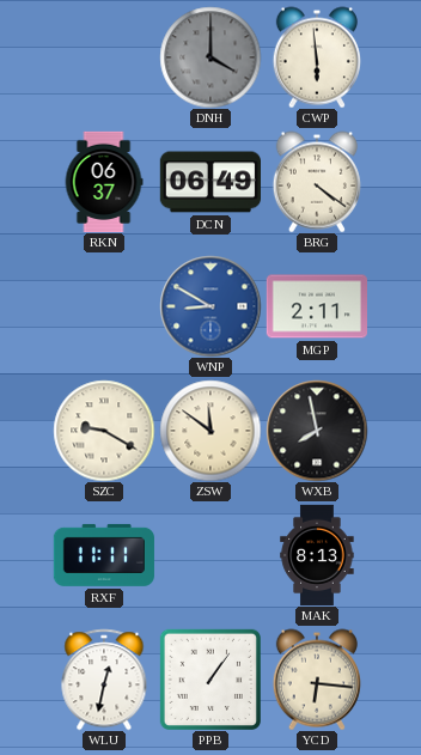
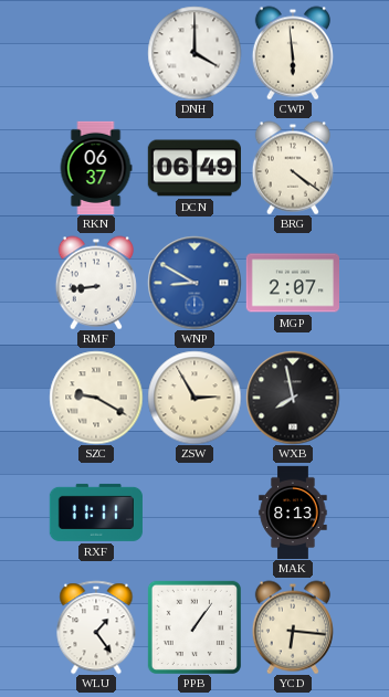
DNH dial: grey -> white
RMF: none -> 8:44
MGP: 2:11 -> 2:07
ZSW: 11:51 -> 2:55
WLU: 12:32 -> 1:24
